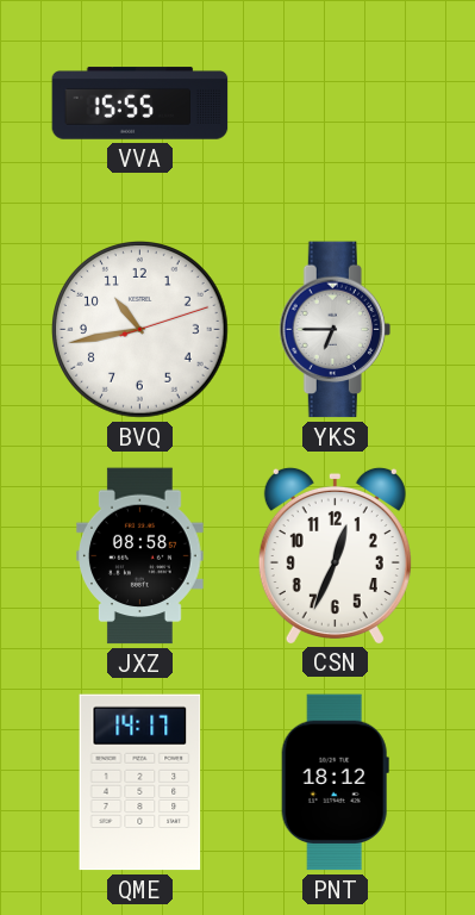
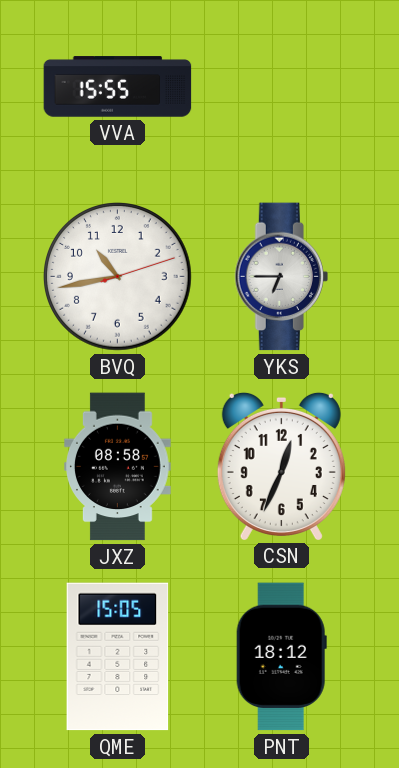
QME: 14:17 -> 15:05
